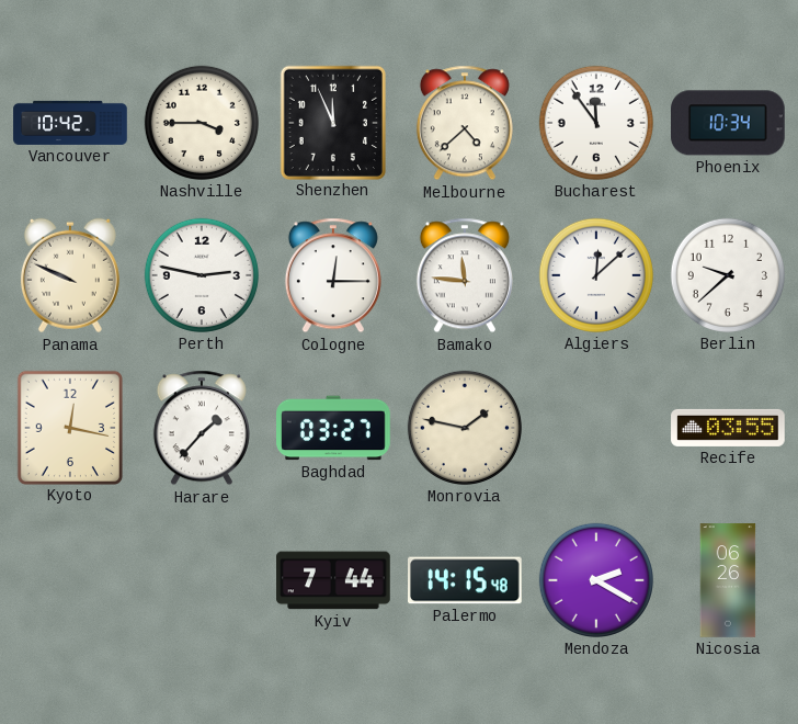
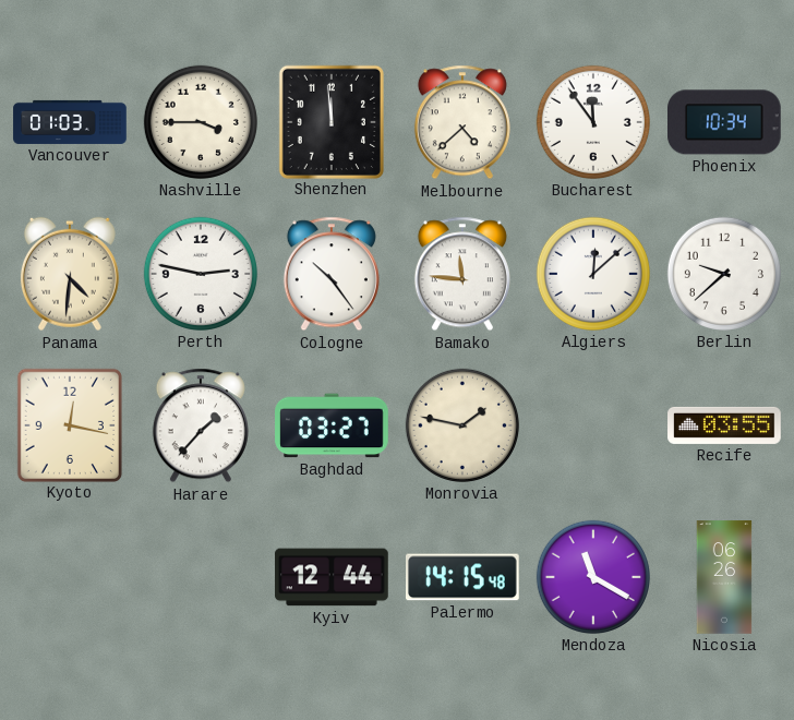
Vancouver: 10:42 -> 01:03
Shenzhen: 11:56 -> 11:59
Panama: 9:49 -> 4:31
Cologne: 12:15 -> 10:24
Kyiv: 7:44 -> 12:44
Mendoza: 2:20 -> 11:20
